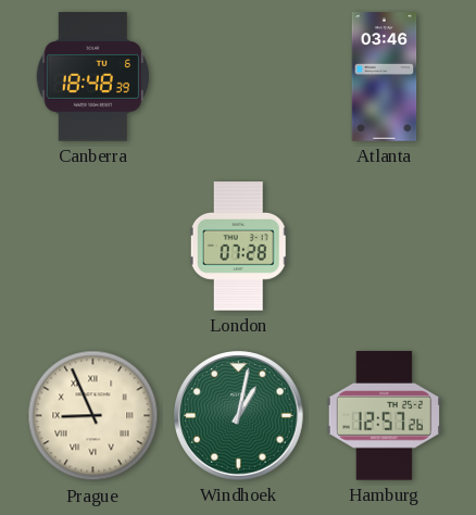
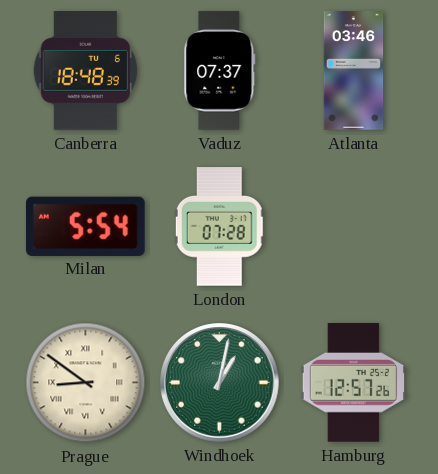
Vaduz: none -> 07:37
Milan: none -> 5:54
Prague: 8:56 -> 8:51
